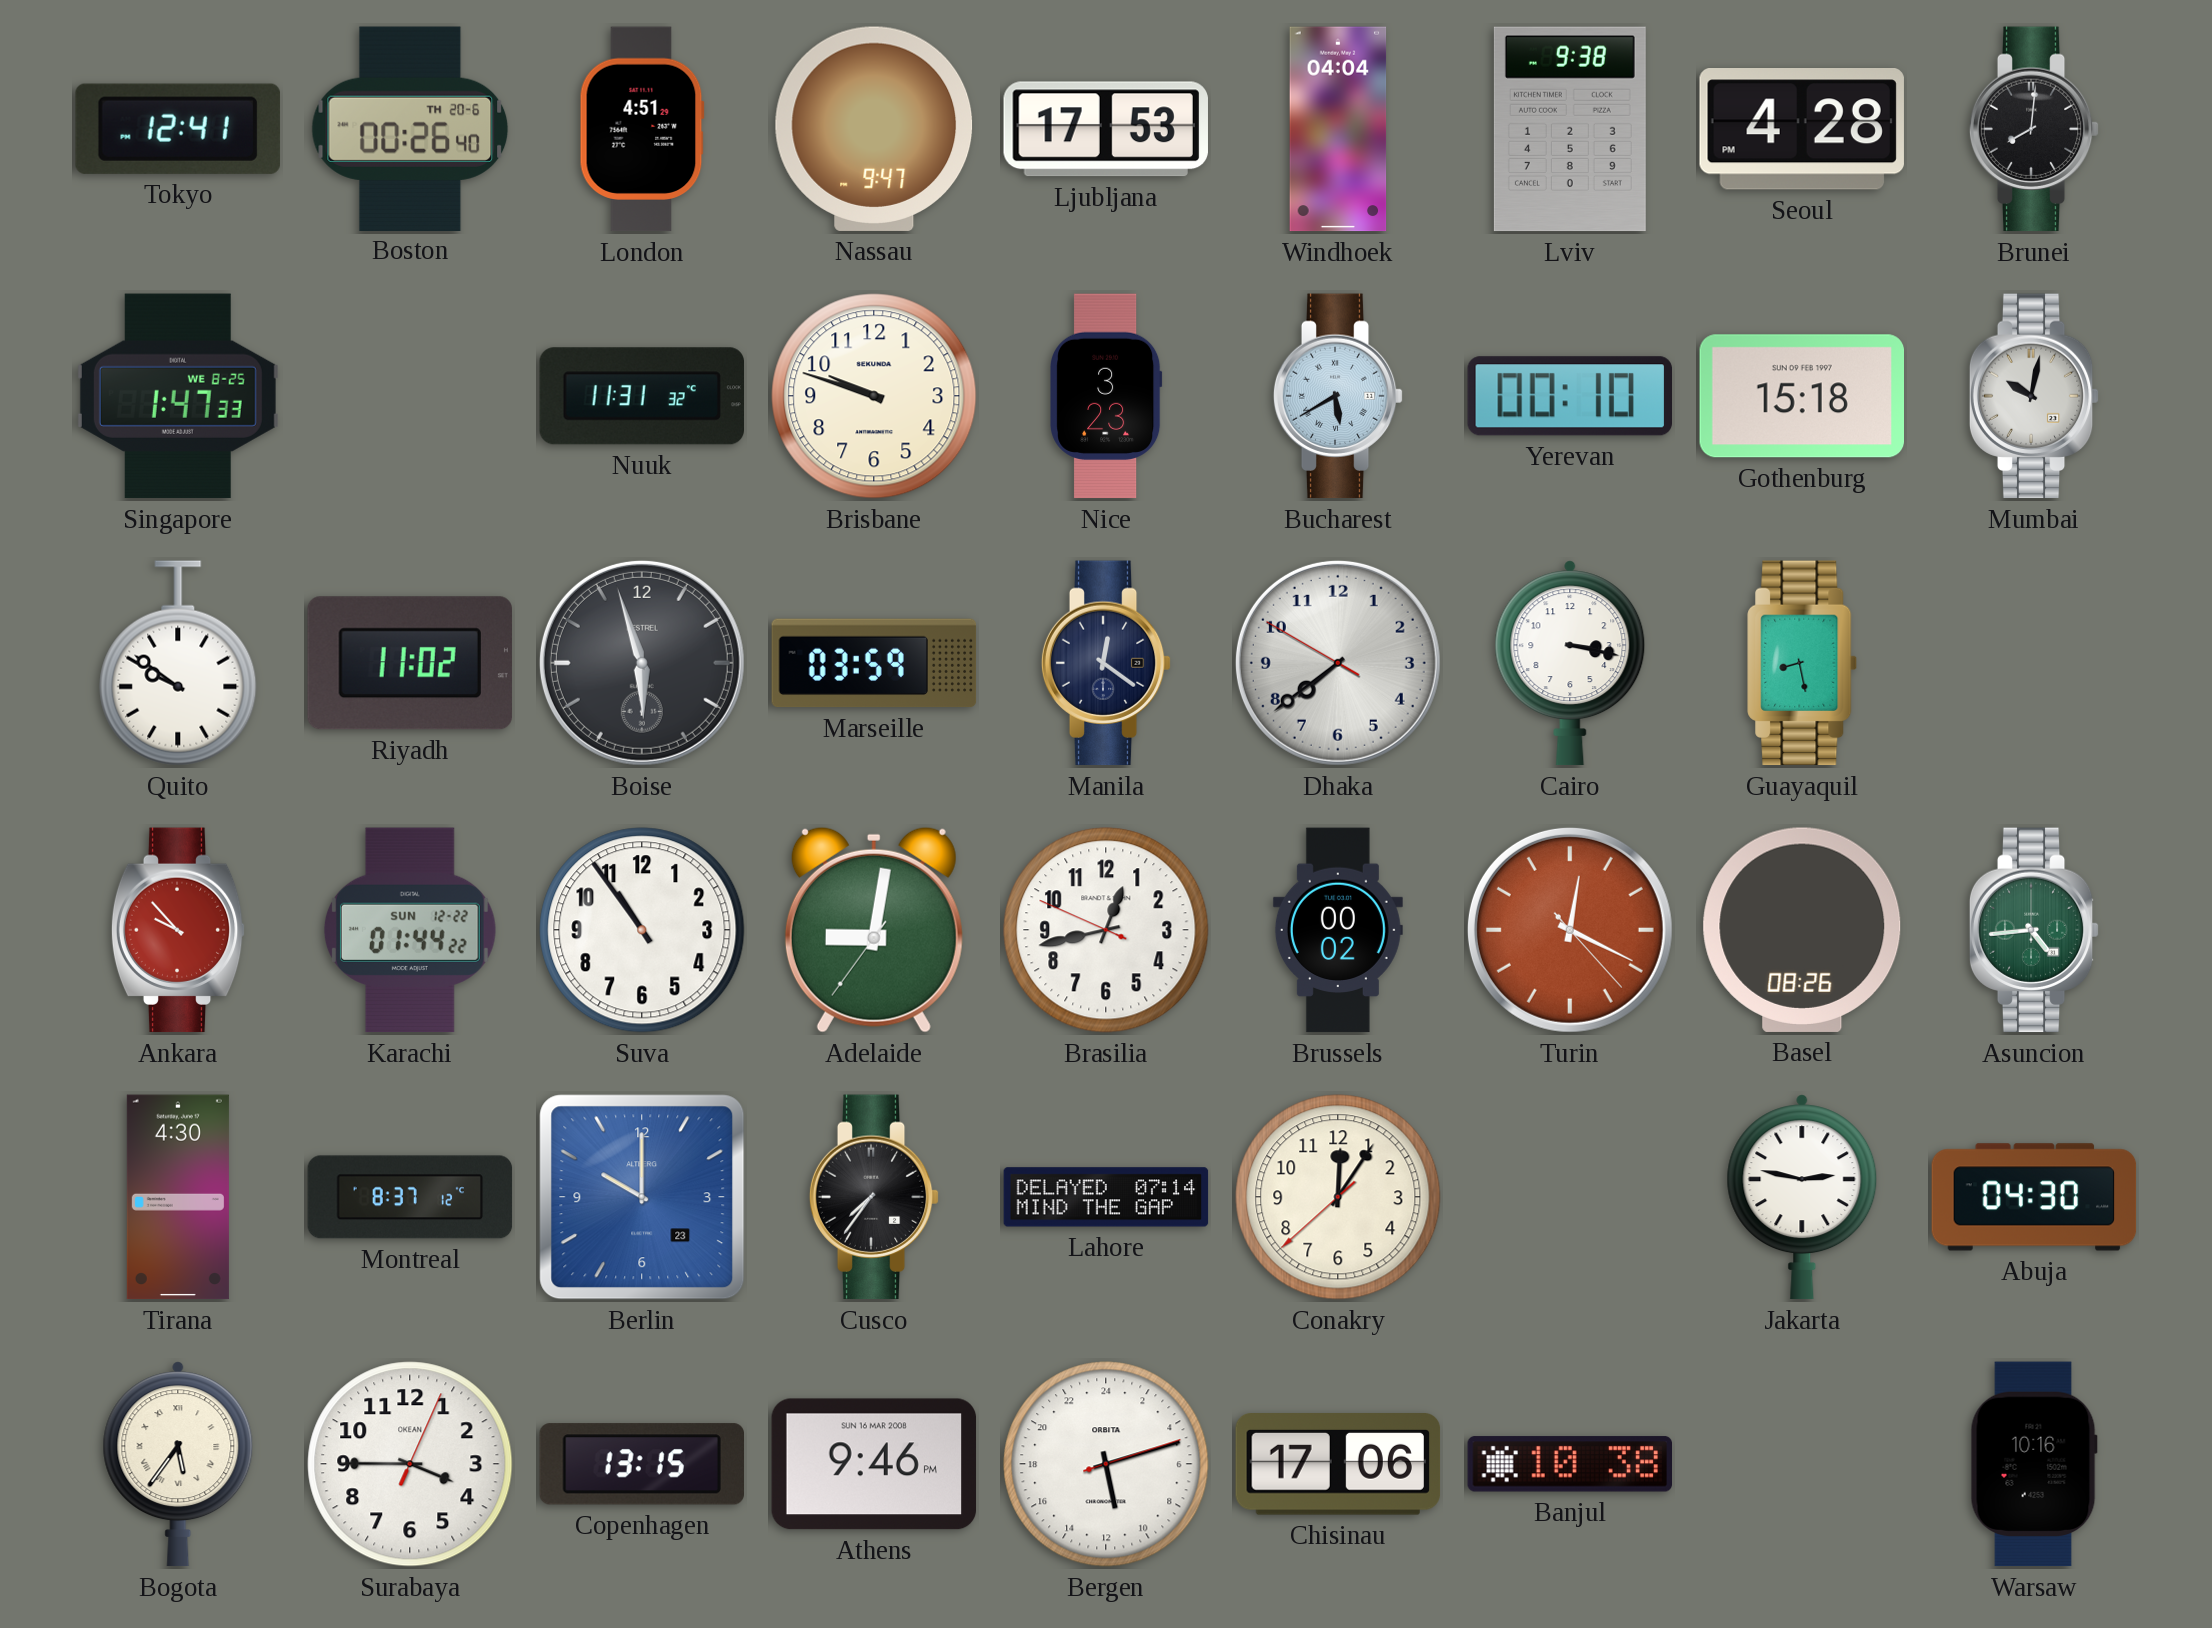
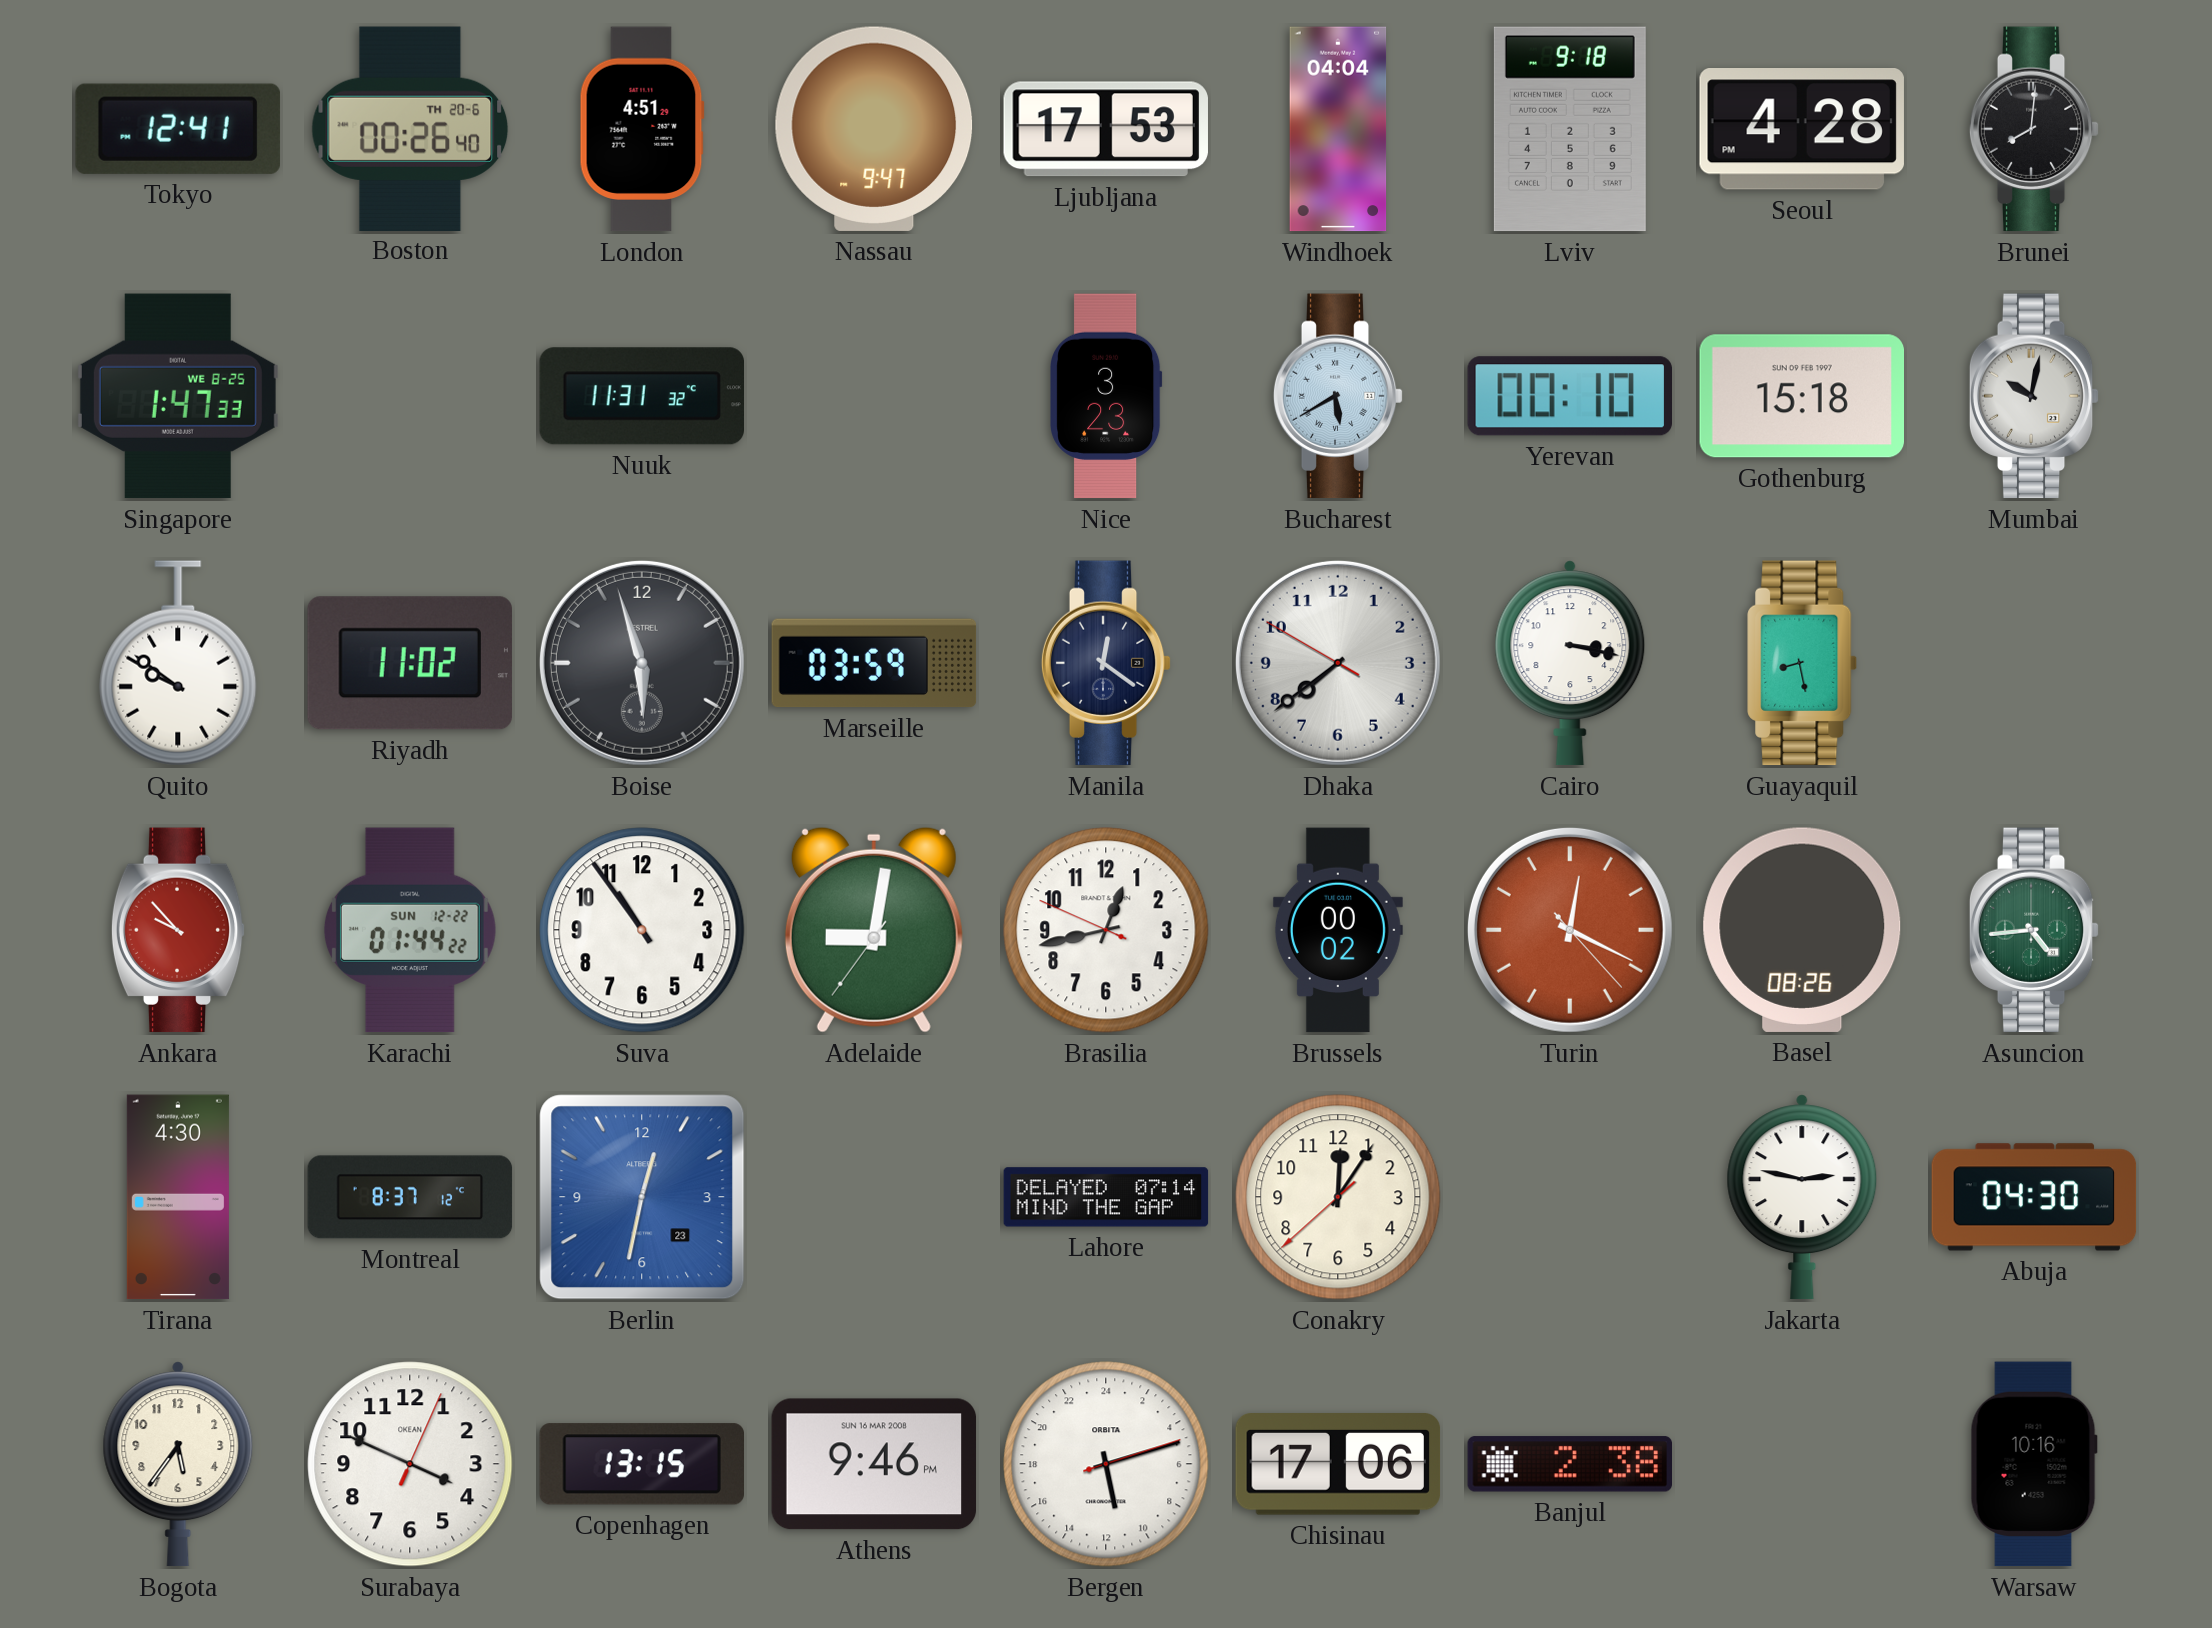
Lviv: 9:38 -> 9:18
Brisbane: 9:48 -> none
Berlin: 10:00 -> 12:32
Cusco: 7:36 -> none
Bogota numerals: Roman -> Arabic
Surabaya: 3:45 -> 3:49
Banjul: 10:38 -> 2:38
